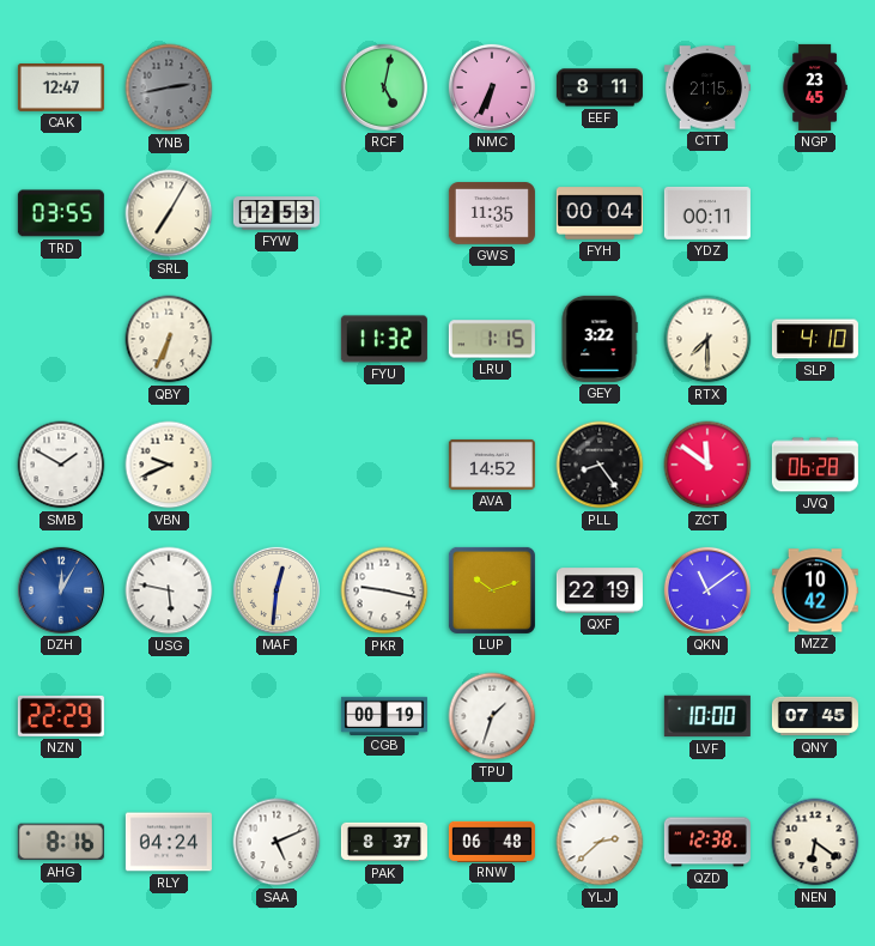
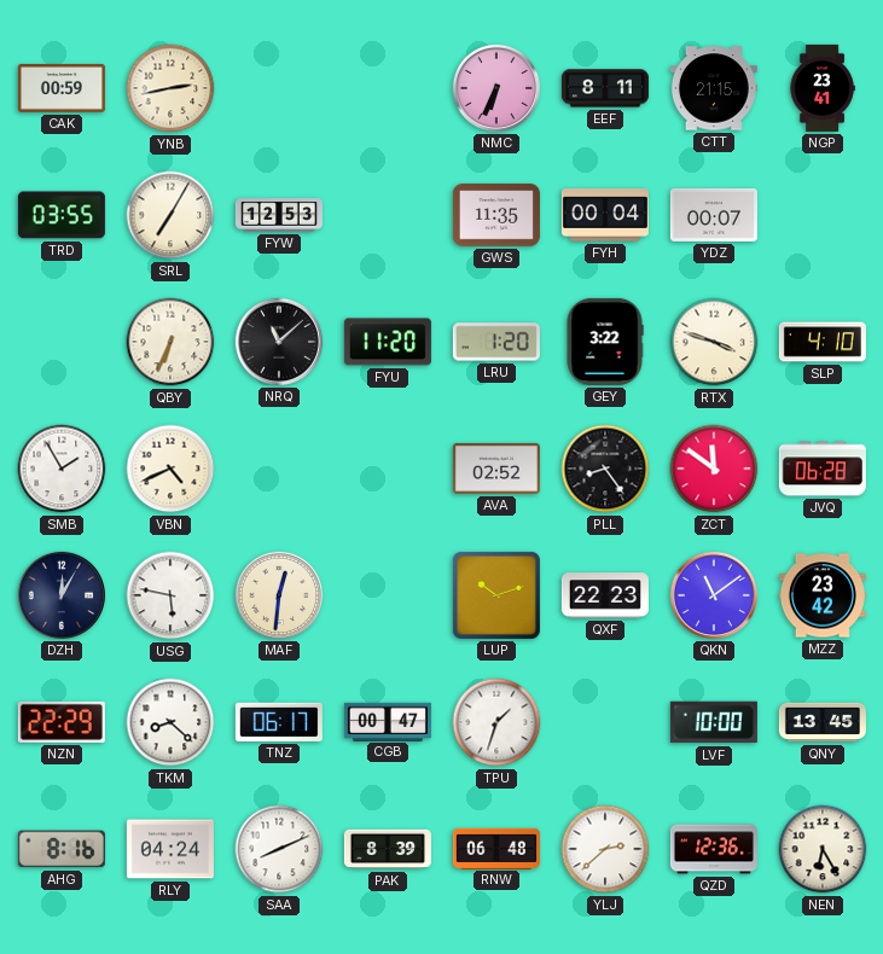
CAK: 12:47 -> 00:59
YNB dial: grey -> cream
RCF: 5:02 -> none
NGP: 23:45 -> 23:41
YDZ: 00:11 -> 00:07
NRQ: none -> 11:08
FYU: 11:32 -> 11:20
LRU: 1:15 -> 1:20
RTX: 7:30 -> 3:48
SMB: 1:50 -> 1:55
VBN: 9:41 -> 4:41
AVA: 14:52 -> 02:52
DZH dial: blue -> navy
PKR: 9:17 -> none
QXF: 22:19 -> 22:23
MZZ: 10:42 -> 23:42
TKM: none -> 8:22
TNZ: none -> 06:17
CGB: 00:19 -> 00:47
QNY: 07:45 -> 13:45
SAA: 5:11 -> 8:11
PAK: 8:37 -> 8:39
QZD: 12:38 -> 12:36
NEN: 6:21 -> 6:25
